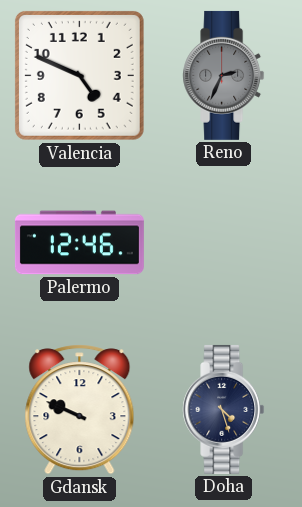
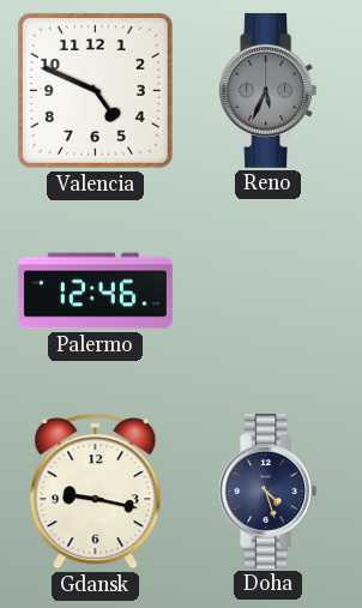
Reno: 2:34 -> 5:34
Gdansk: 9:49 -> 9:17
